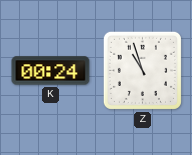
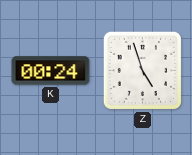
Z: 10:57 -> 4:57
